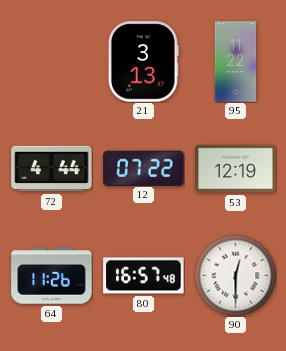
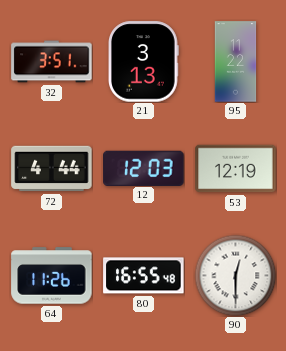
32: none -> 3:51
12: 07:22 -> 12:03
80: 16:57 -> 16:55
